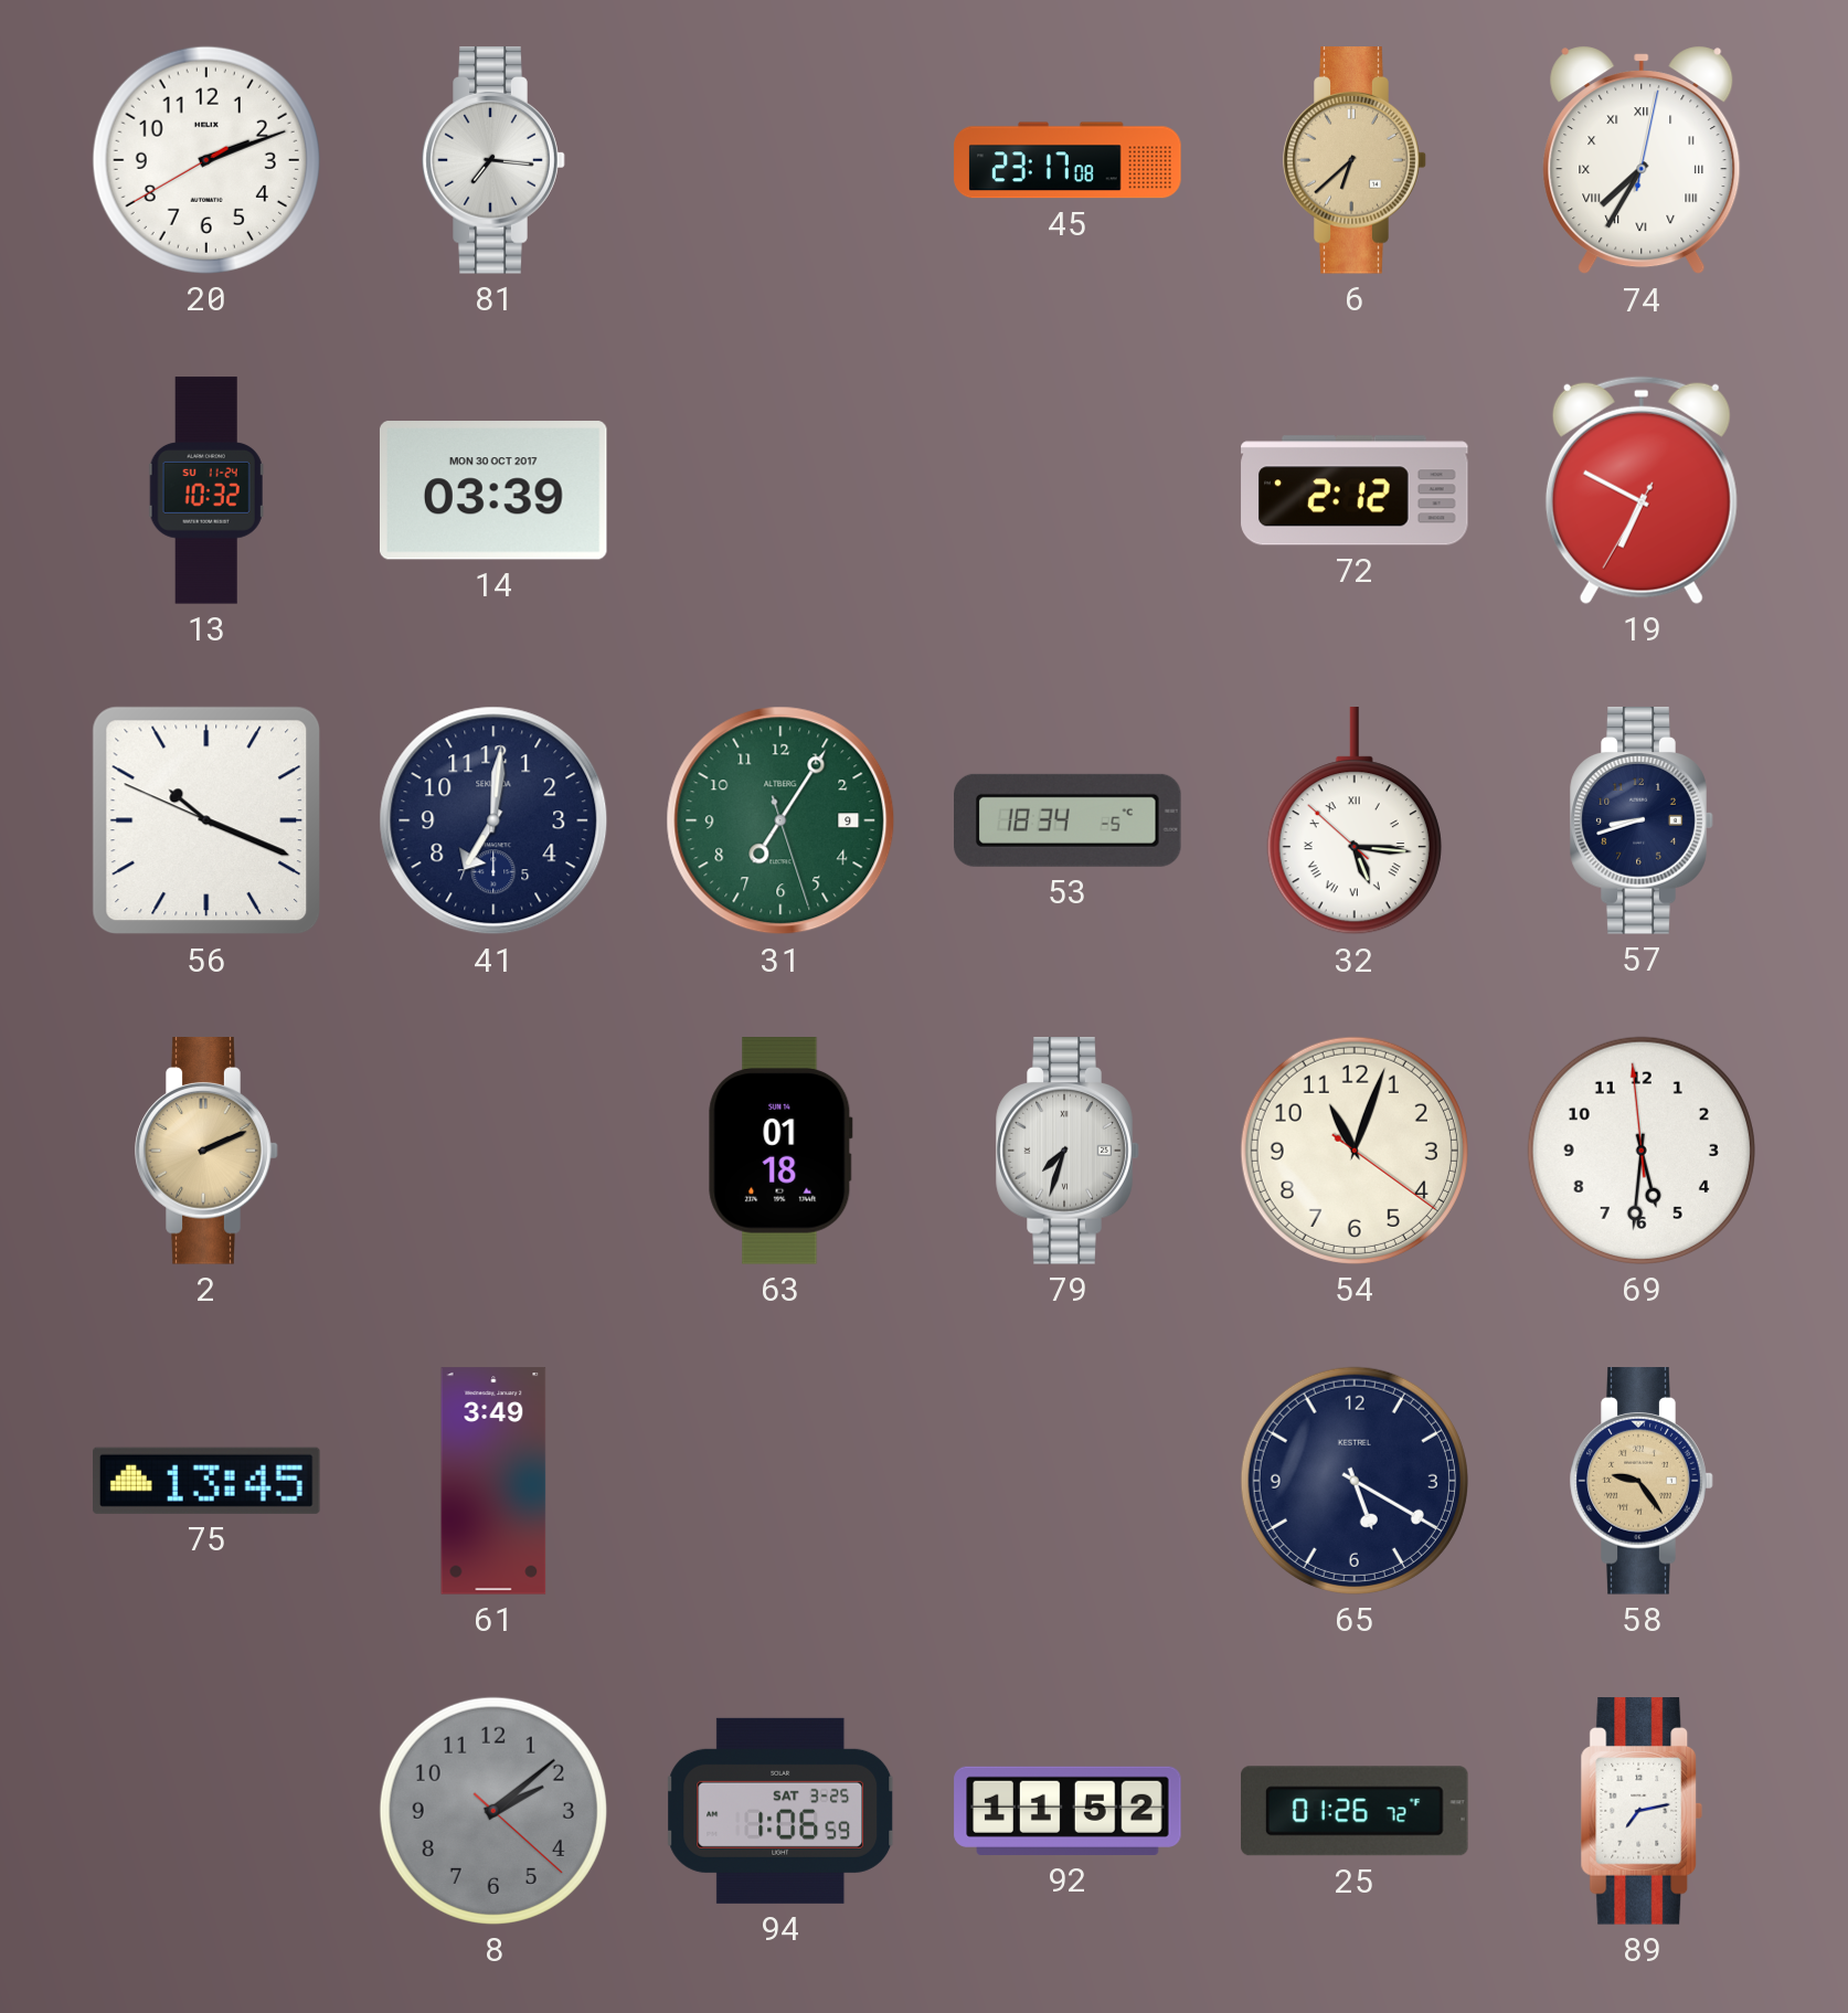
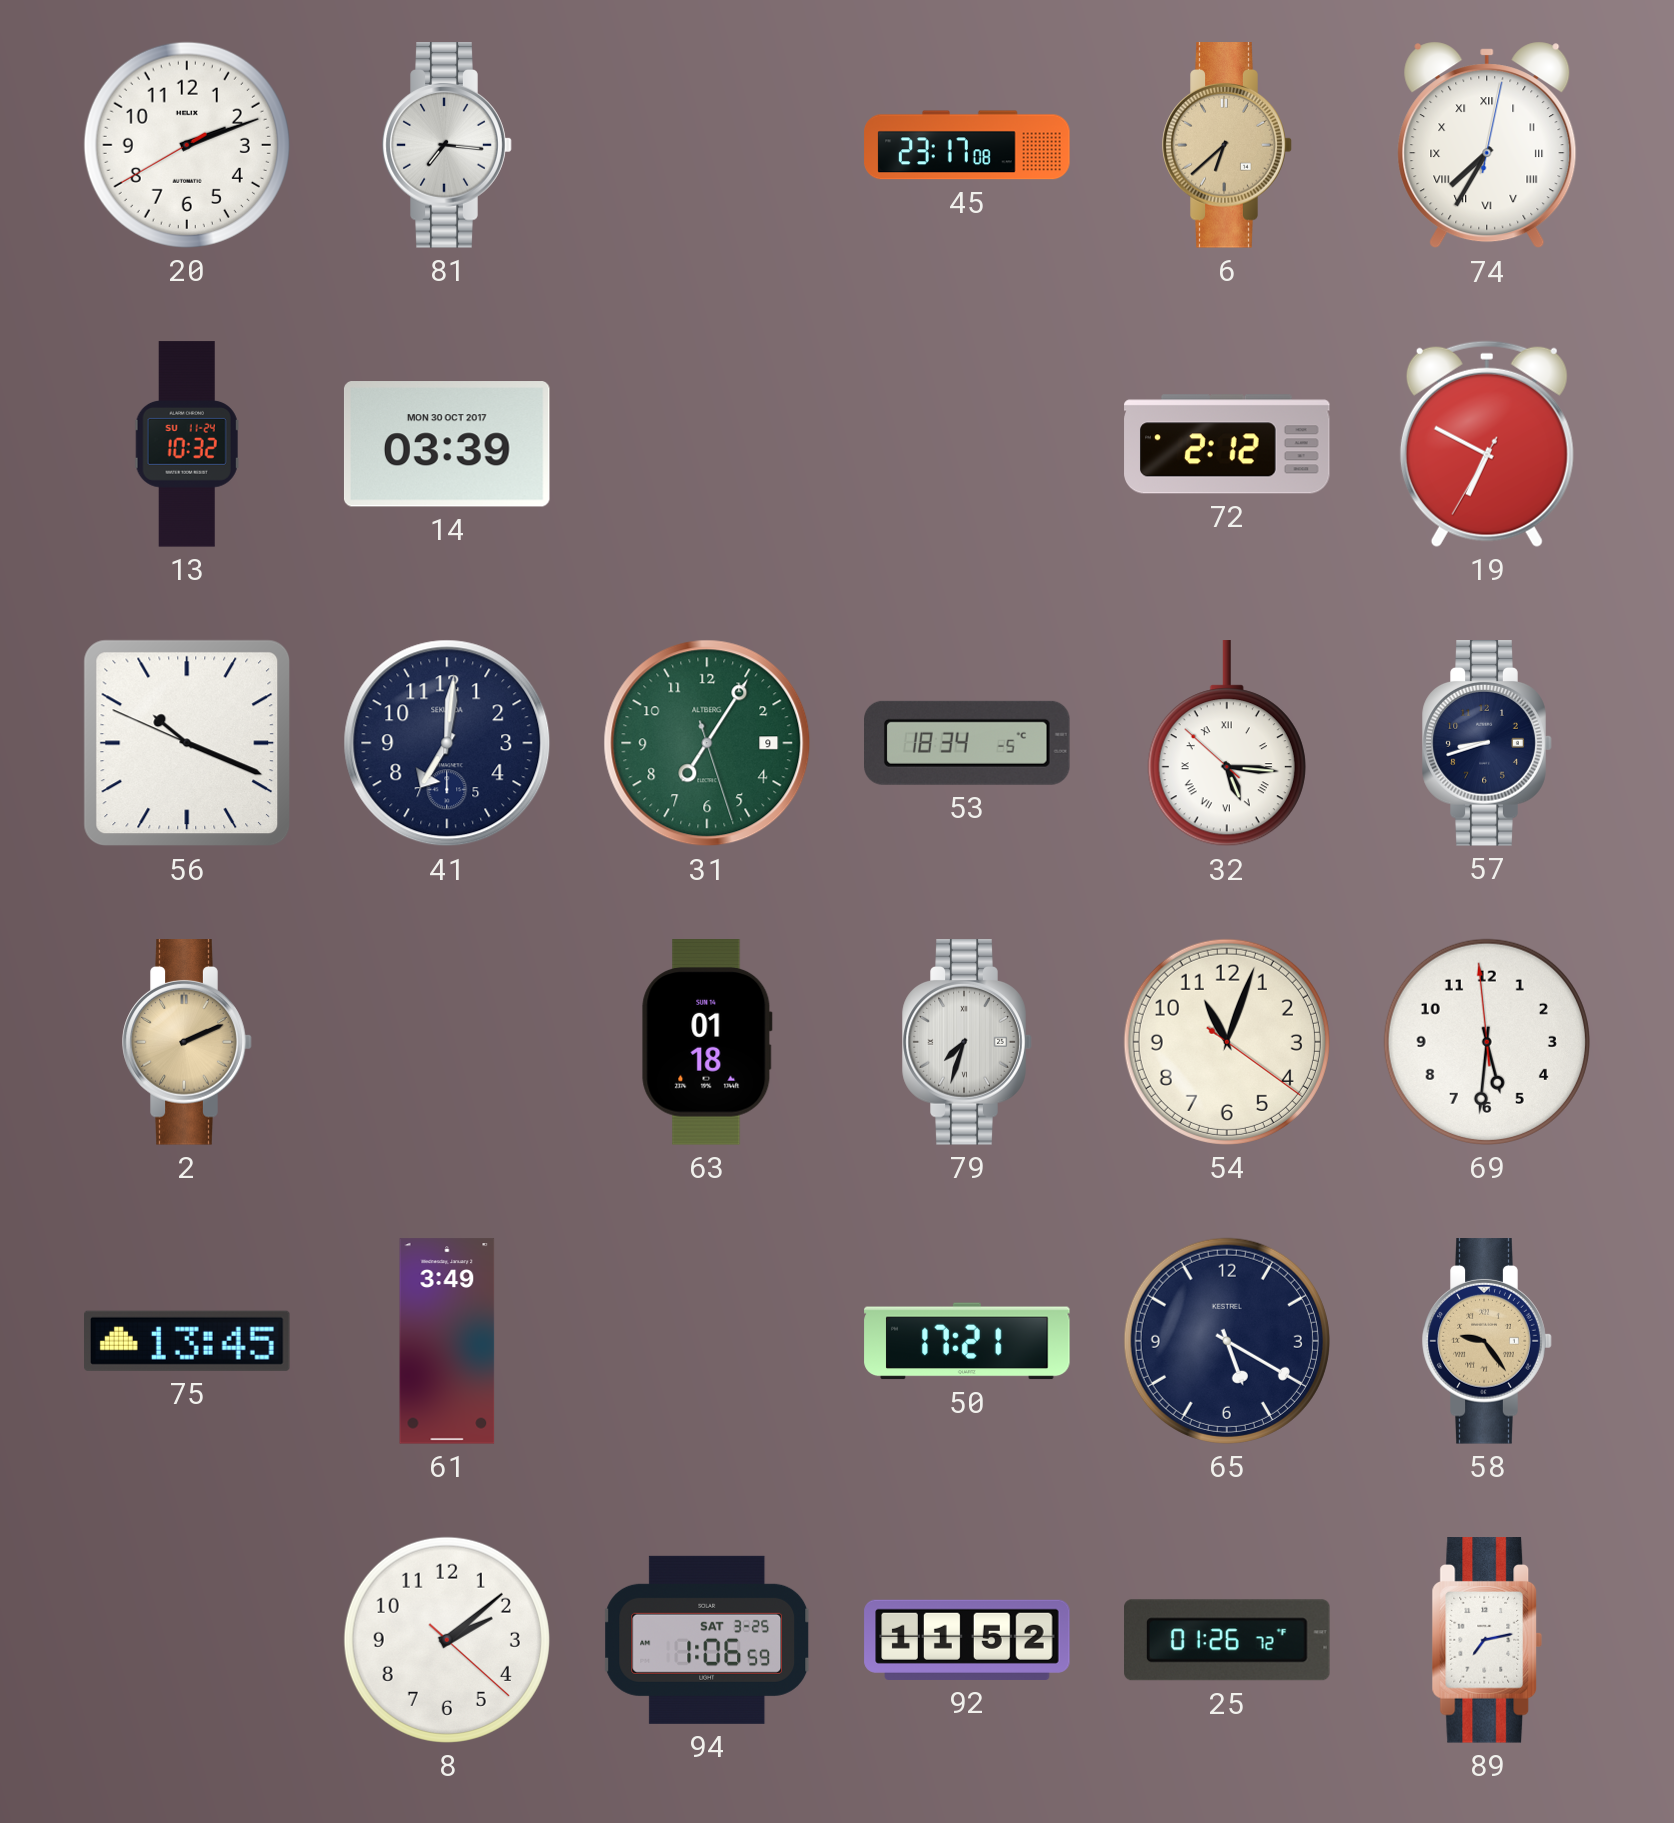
50: none -> 17:21
8 dial: grey -> white
